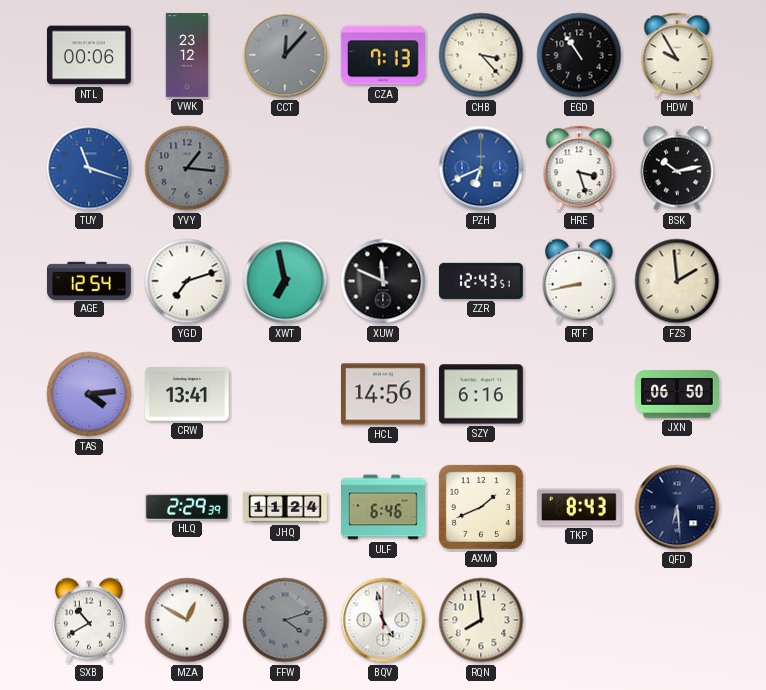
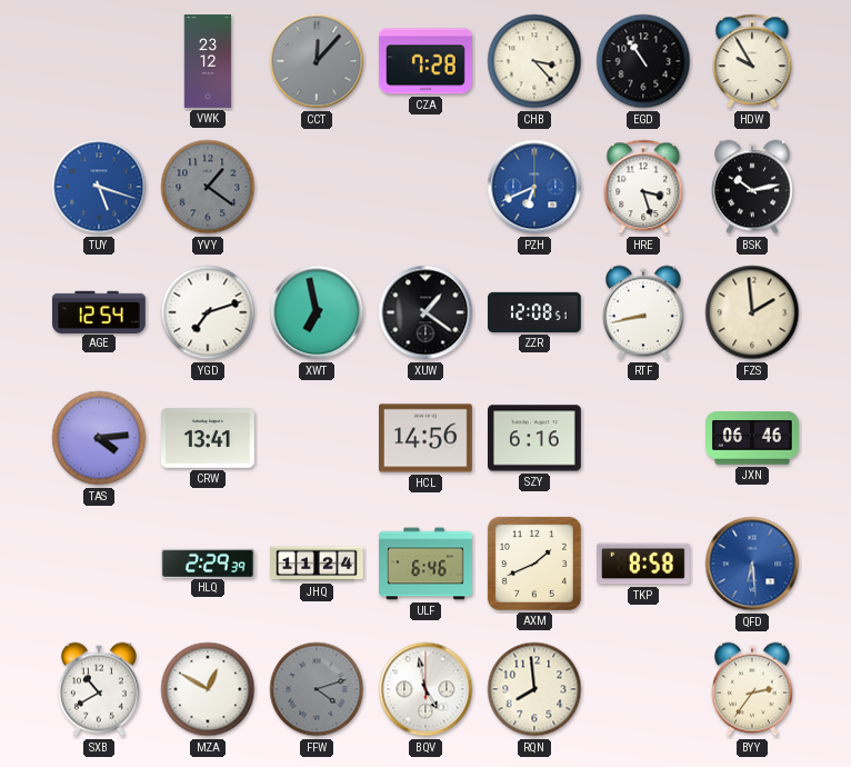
NTL: 00:06 -> none
CZA: 7:13 -> 7:28
TUY: 11:18 -> 5:18
YVY: 1:16 -> 1:21
XUW: 11:49 -> 1:21
ZZR: 12:43 -> 12:08
JXN: 06:50 -> 06:46
TKP: 8:43 -> 8:58
QFD dial: navy -> blue
BYY: none -> 2:36
